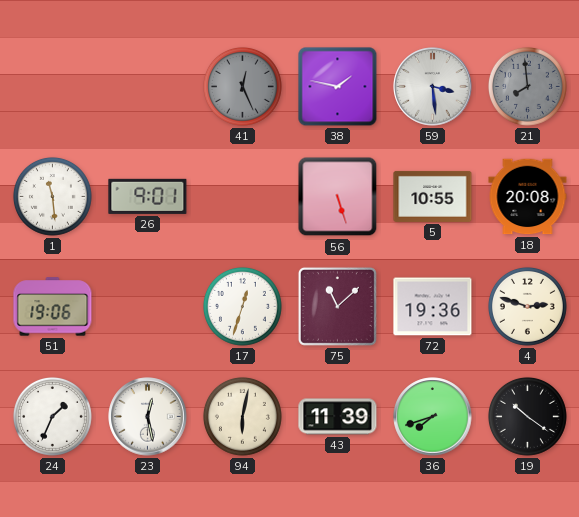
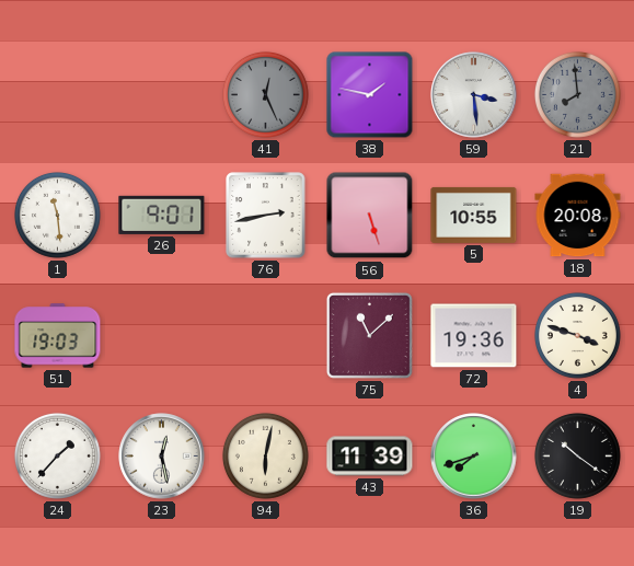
76: none -> 2:43
51: 19:06 -> 19:03
17: 12:33 -> none
4: 2:48 -> 3:48
24: 1:34 -> 1:37
